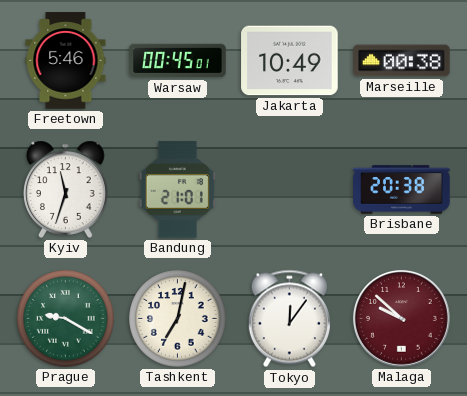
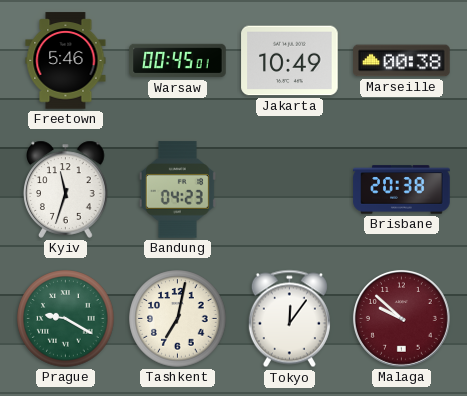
Bandung: 21:01 -> 04:23
